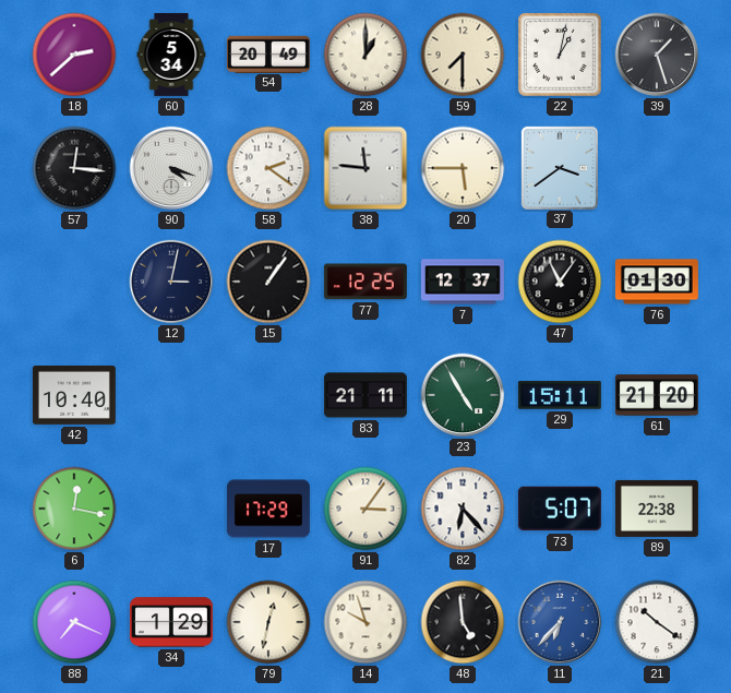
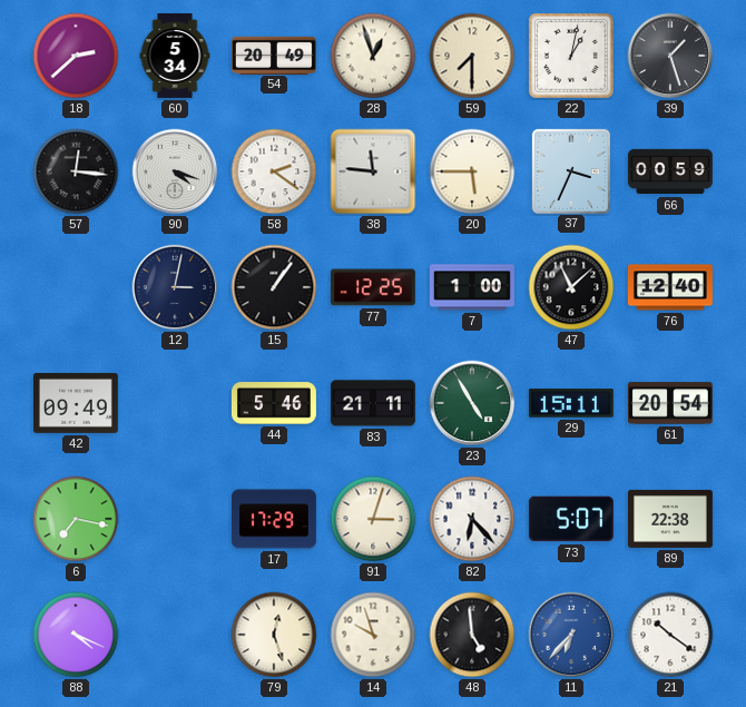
28: 1:00 -> 12:57
37: 3:39 -> 3:34
66: none -> 00:59
7: 12:37 -> 1:00
47: 11:06 -> 11:08
76: 01:30 -> 12:40
42: 10:40 -> 09:49
44: none -> 5:46
61: 21:20 -> 20:54
6: 12:17 -> 7:17
91: 3:06 -> 3:03
88: 7:19 -> 4:19
34: 1:29 -> none
79: 12:32 -> 12:27
